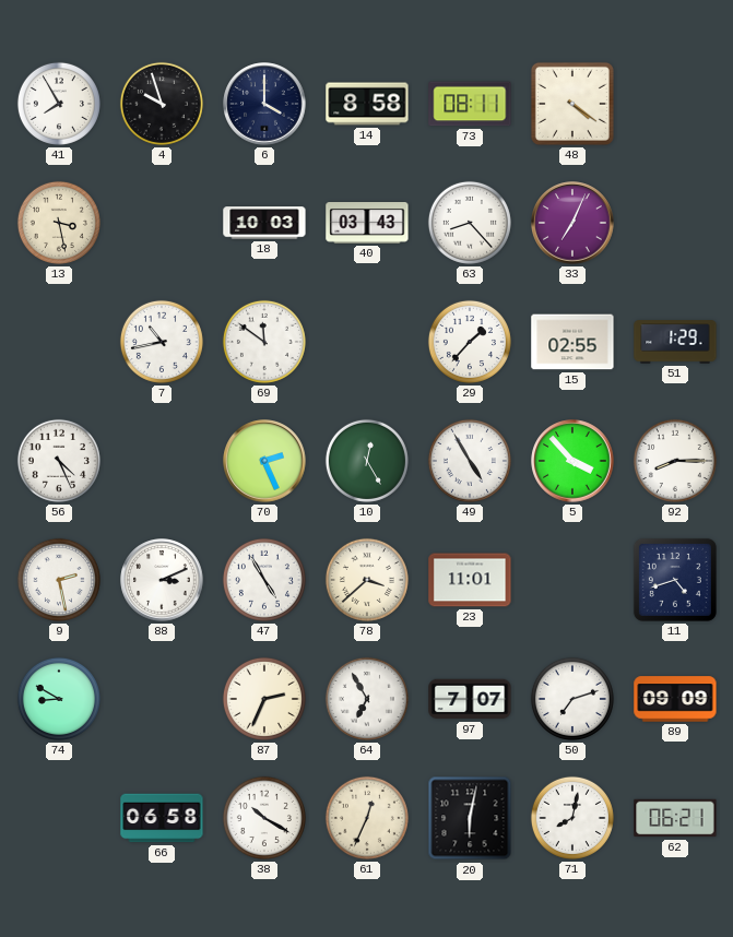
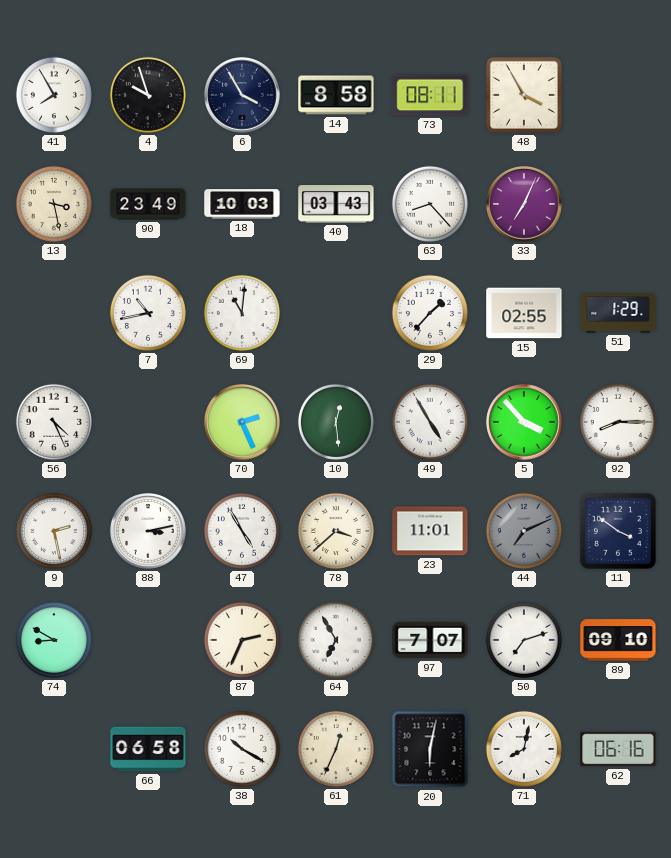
6: 4:00 -> 3:55
48: 4:21 -> 3:55
90: none -> 23:49
69: 11:51 -> 11:01
10: 12:25 -> 12:29
88: 3:11 -> 3:13
44: none -> 7:11
11: 4:42 -> 3:51
89: 09:09 -> 09:10
62: 06:21 -> 06:16
